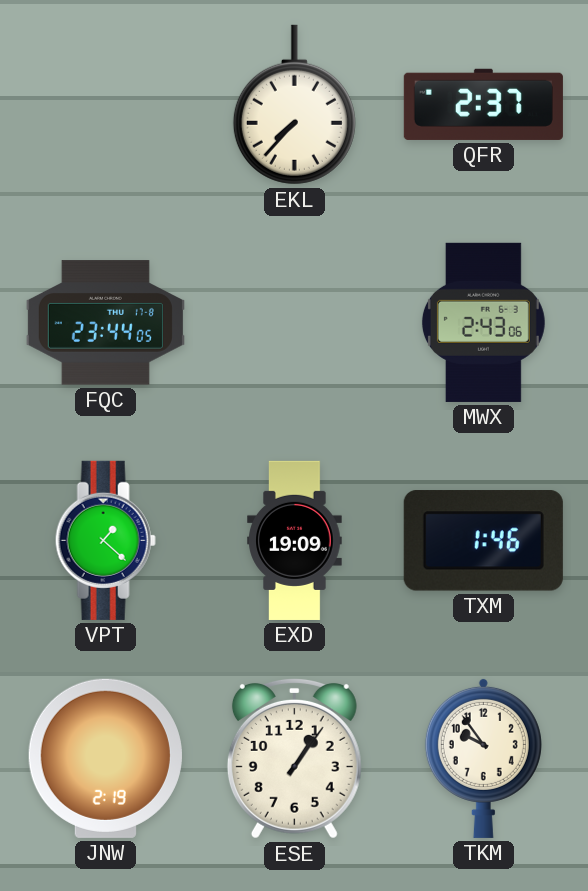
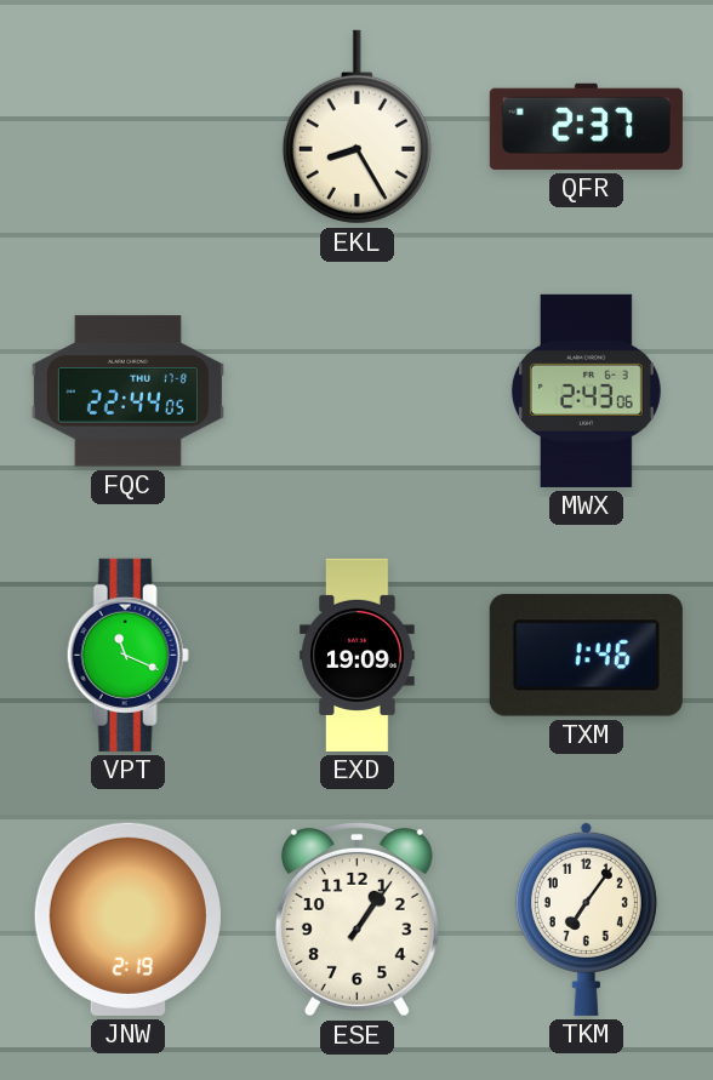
EKL: 7:37 -> 8:25
FQC: 23:44 -> 22:44
VPT: 1:22 -> 11:19
TKM: 9:54 -> 7:06
